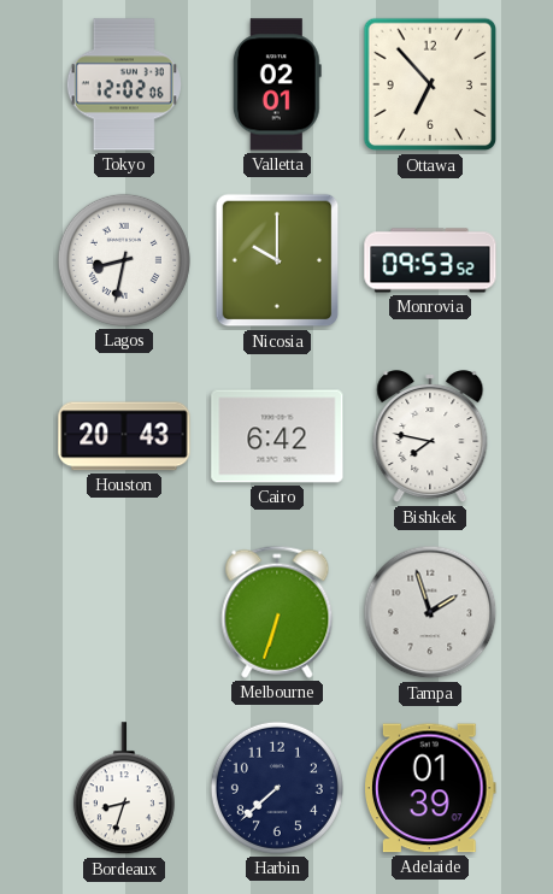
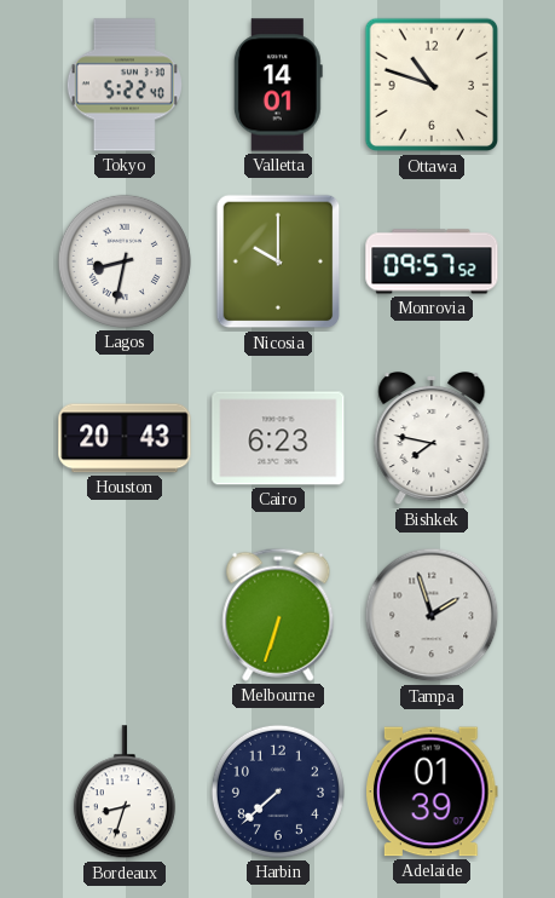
Tokyo: 12:02 -> 5:22
Valletta: 02:01 -> 14:01
Ottawa: 6:53 -> 10:48
Monrovia: 09:53 -> 09:57
Cairo: 6:42 -> 6:23
